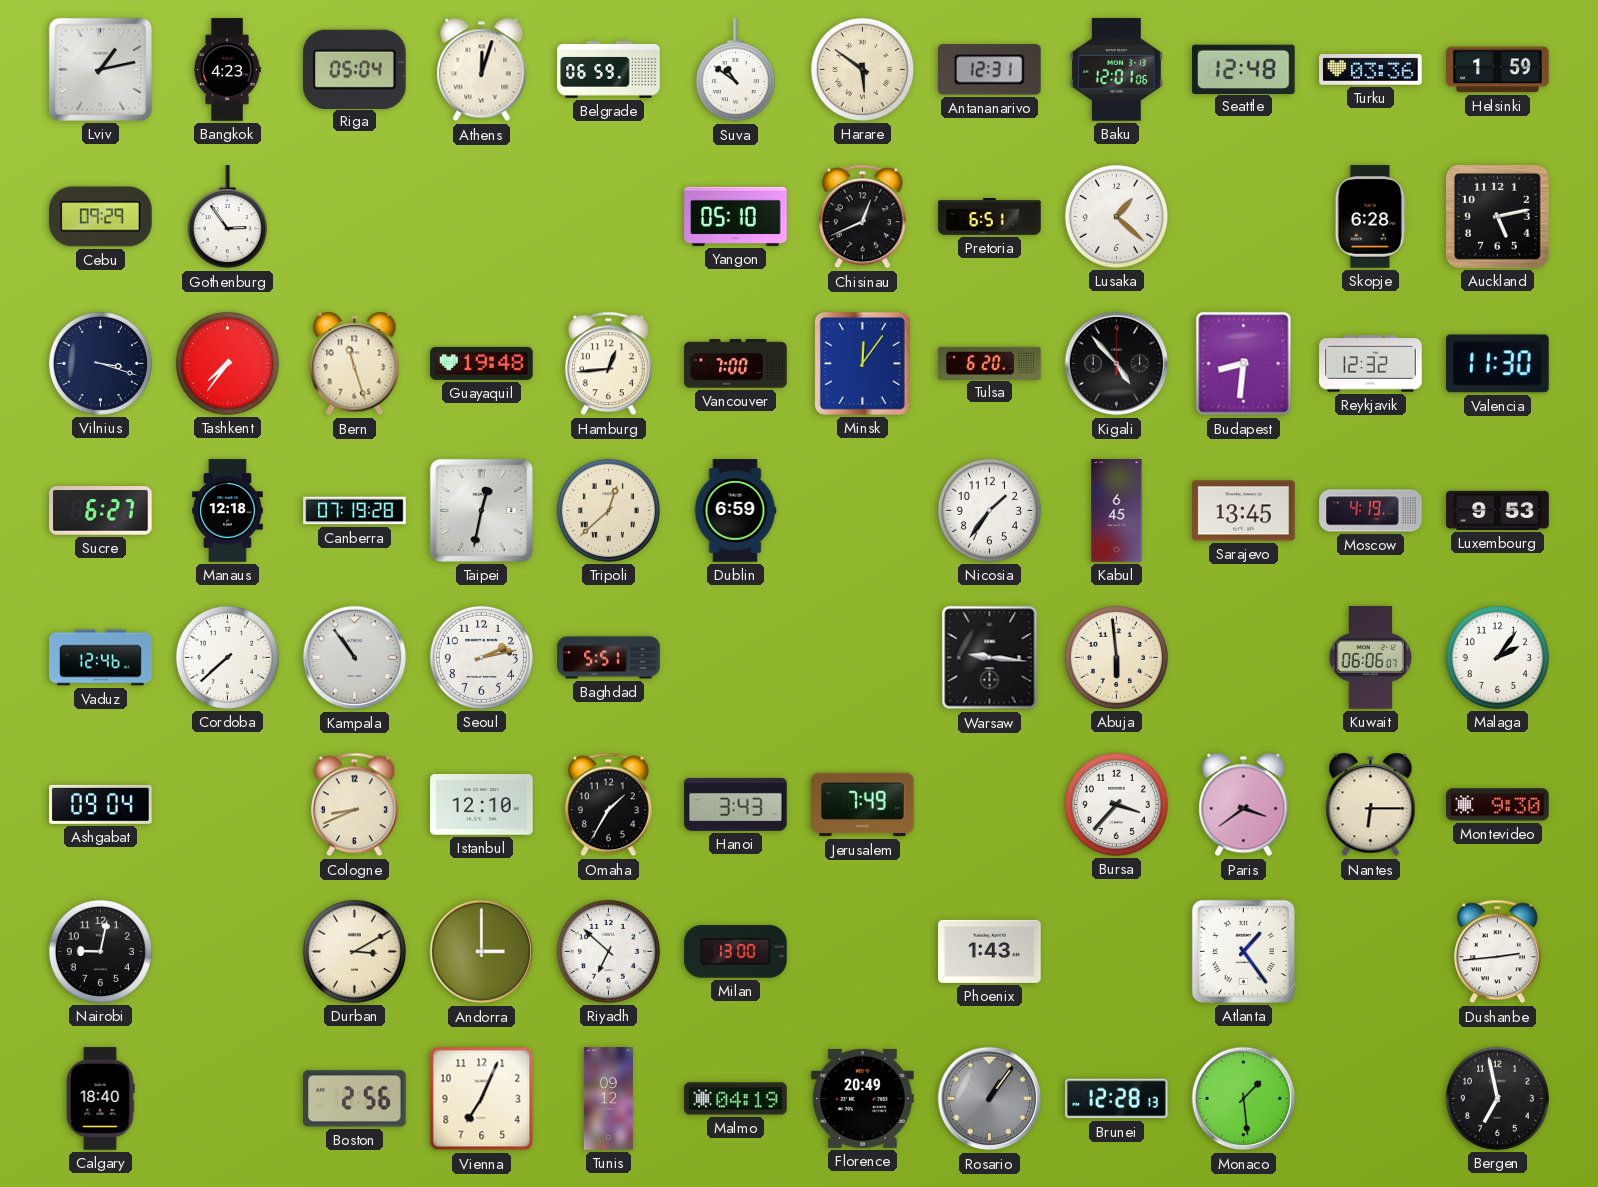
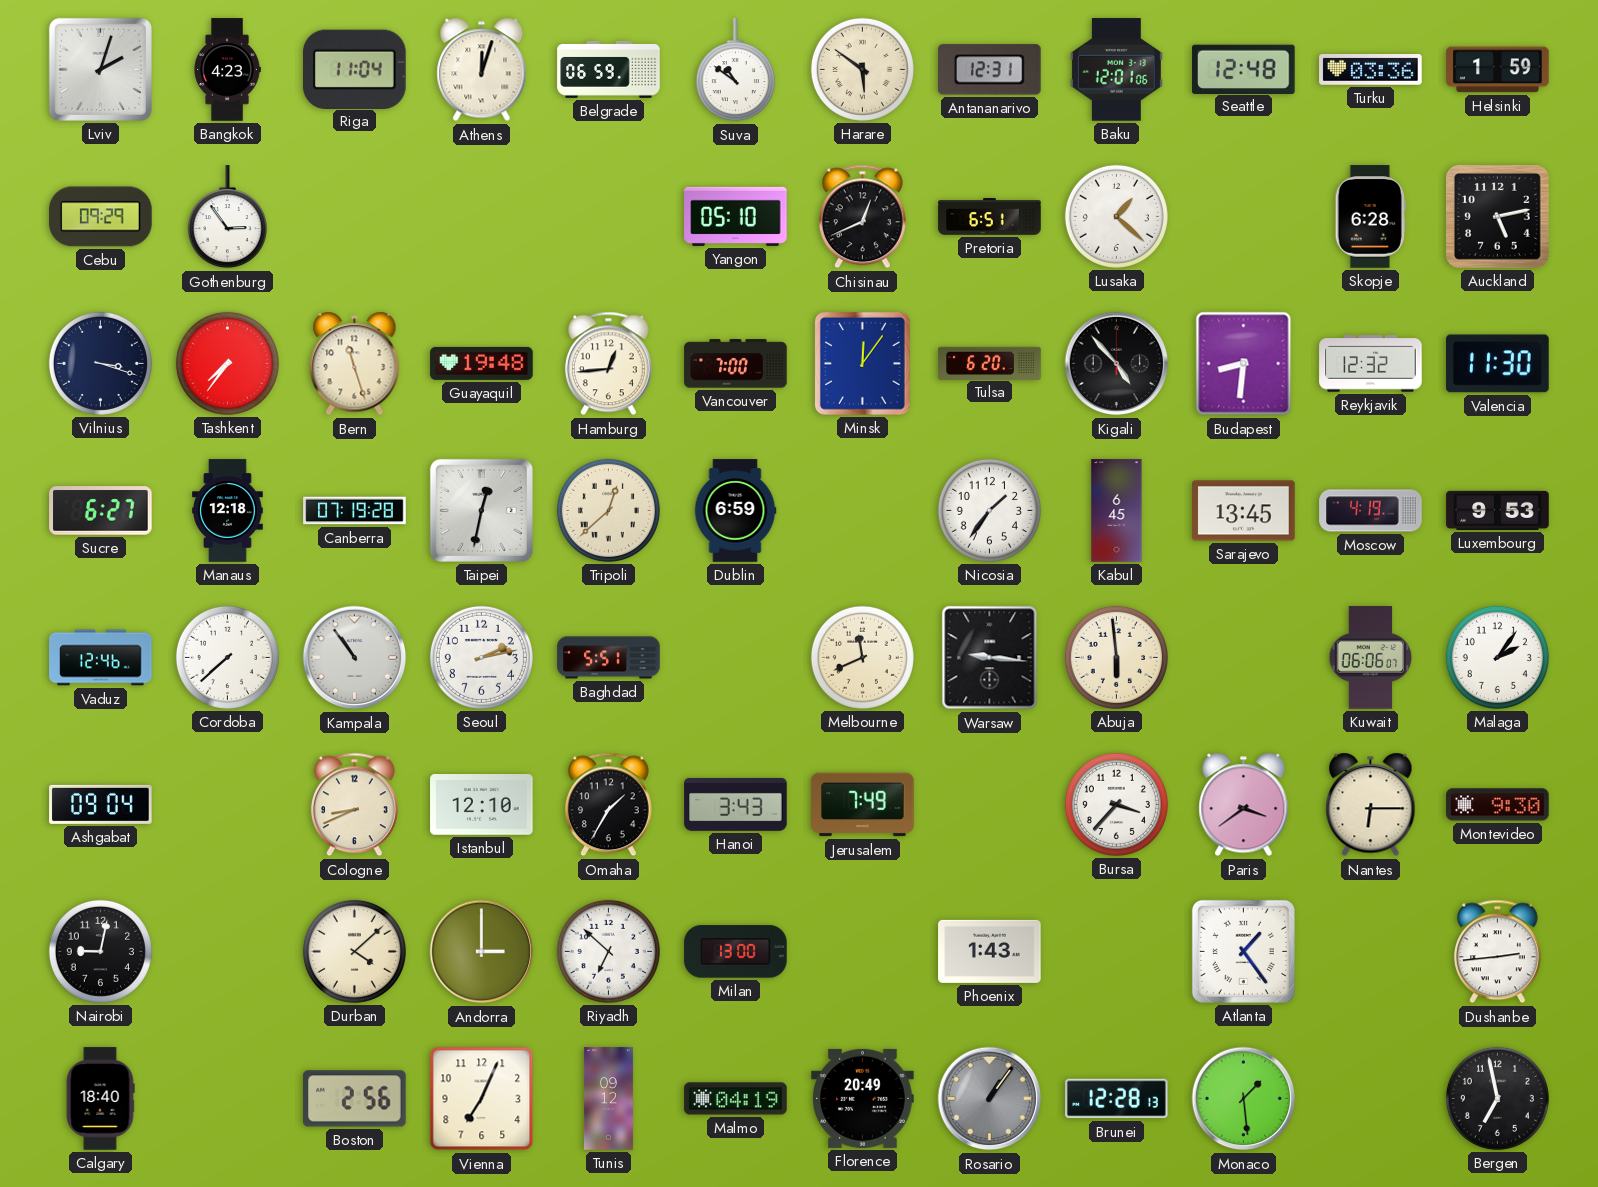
Lviv: 1:13 -> 2:03
Riga: 05:04 -> 11:04
Melbourne: none -> 11:41
Durban: 3:10 -> 4:08
